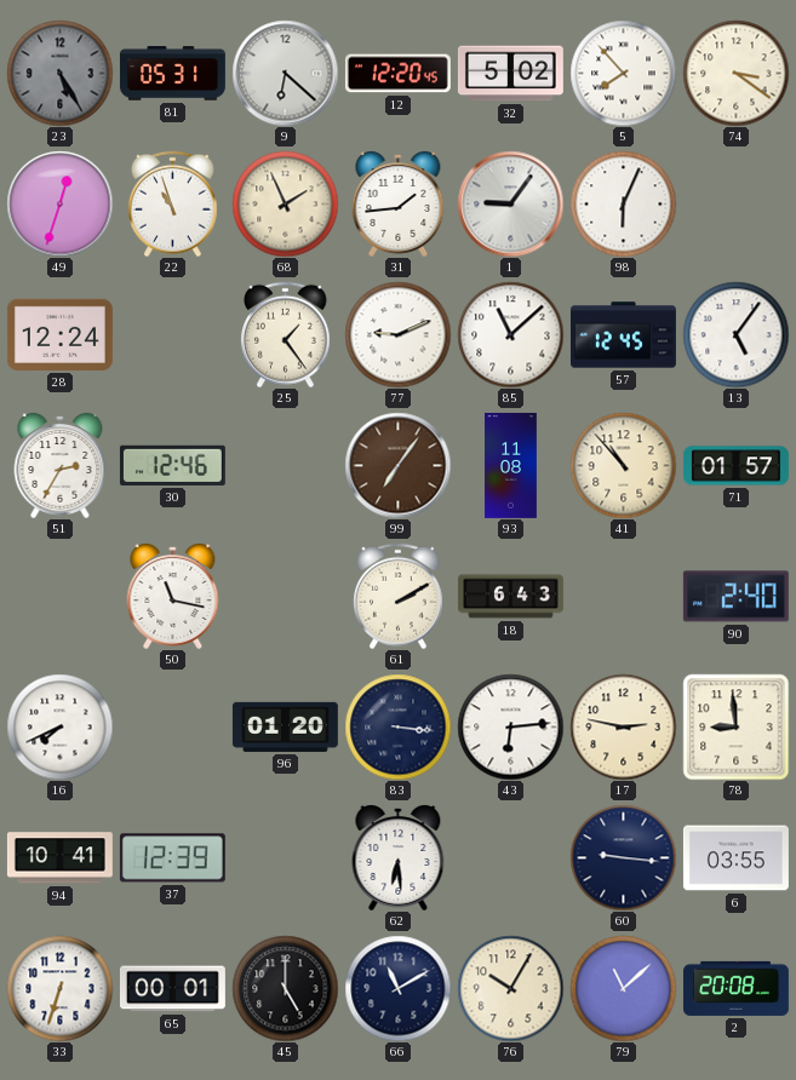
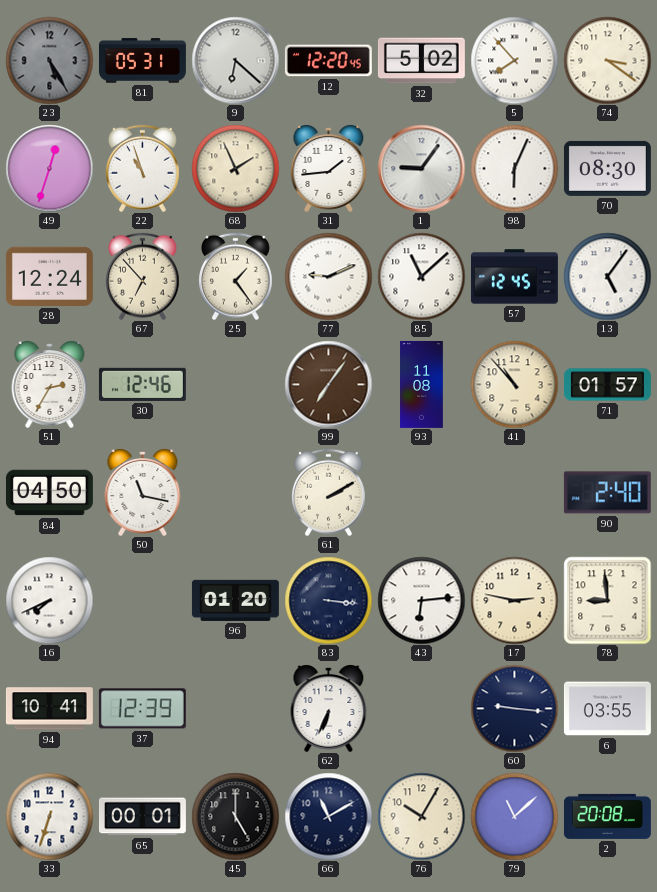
70: none -> 08:30
67: none -> 6:53
84: none -> 04:50
18: 6:43 -> none
62: 6:29 -> 6:34
